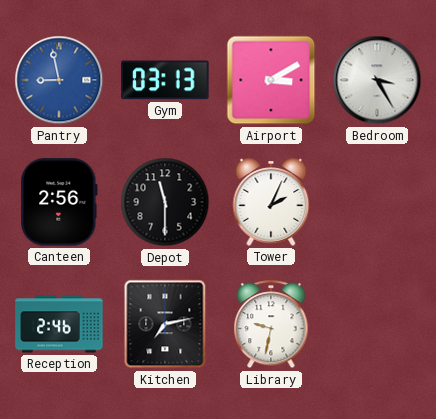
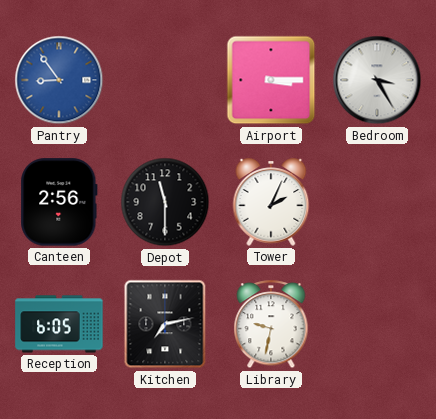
Pantry: 8:58 -> 8:54
Gym: 03:13 -> none
Airport: 3:10 -> 3:15
Reception: 2:46 -> 6:05
